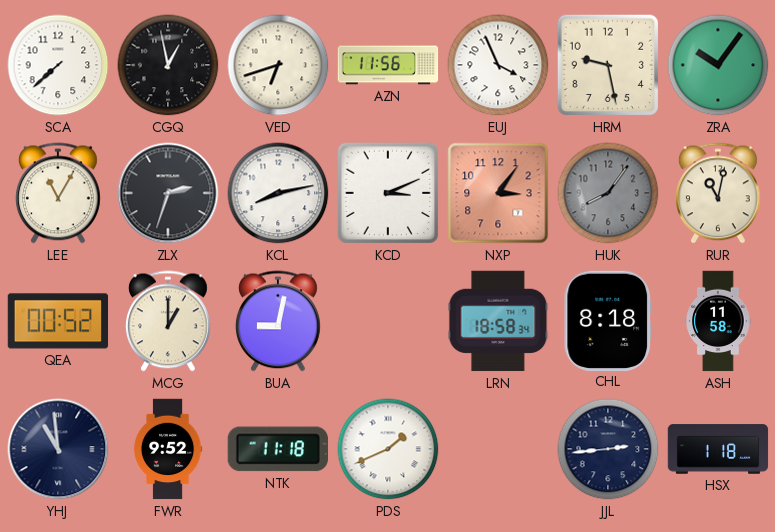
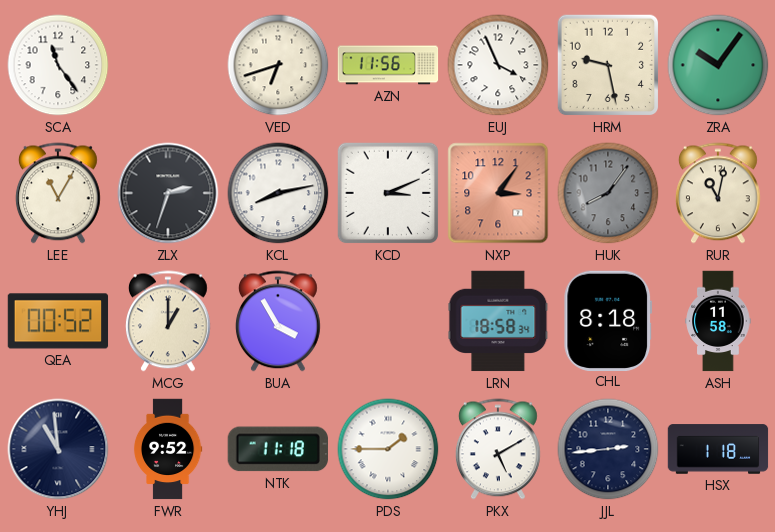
SCA: 7:38 -> 11:24
CGQ: 12:58 -> none
BUA: 9:02 -> 3:55
PDS: 1:41 -> 1:45
PKX: none -> 5:10
